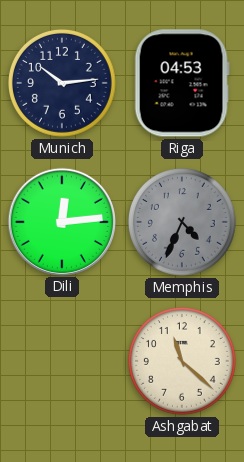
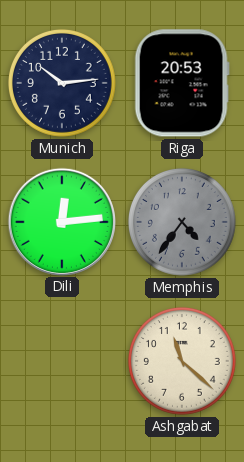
Riga: 04:53 -> 20:53
Memphis: 4:34 -> 4:36
